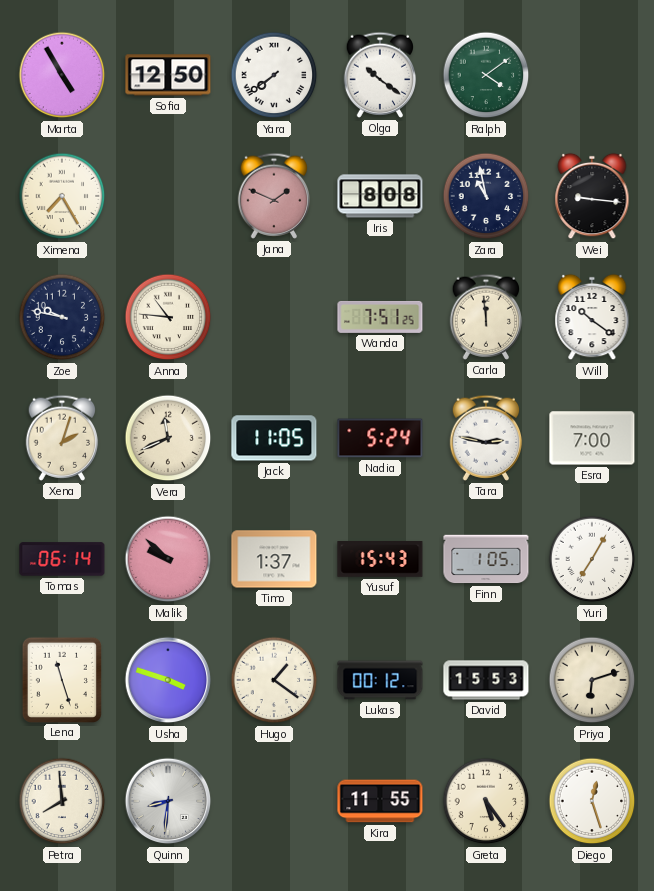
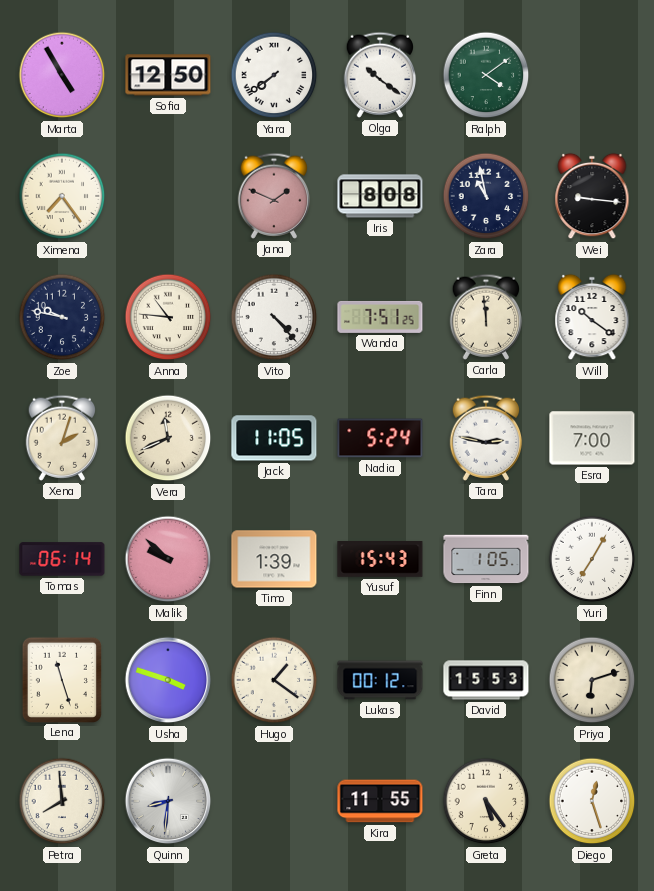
Ximena: 7:25 -> 7:24
Vito: none -> 4:23
Timo: 1:37 -> 1:39
